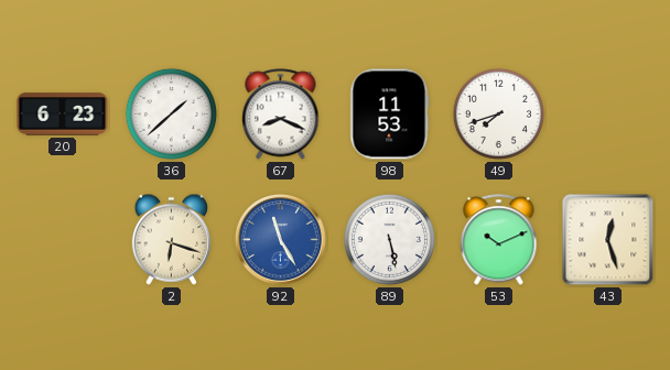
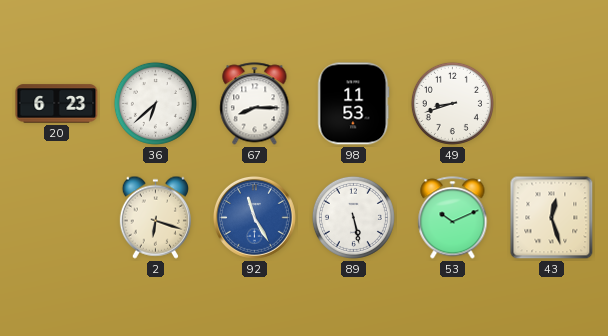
36: 1:38 -> 6:38
67: 8:19 -> 8:15
49: 7:42 -> 8:42
